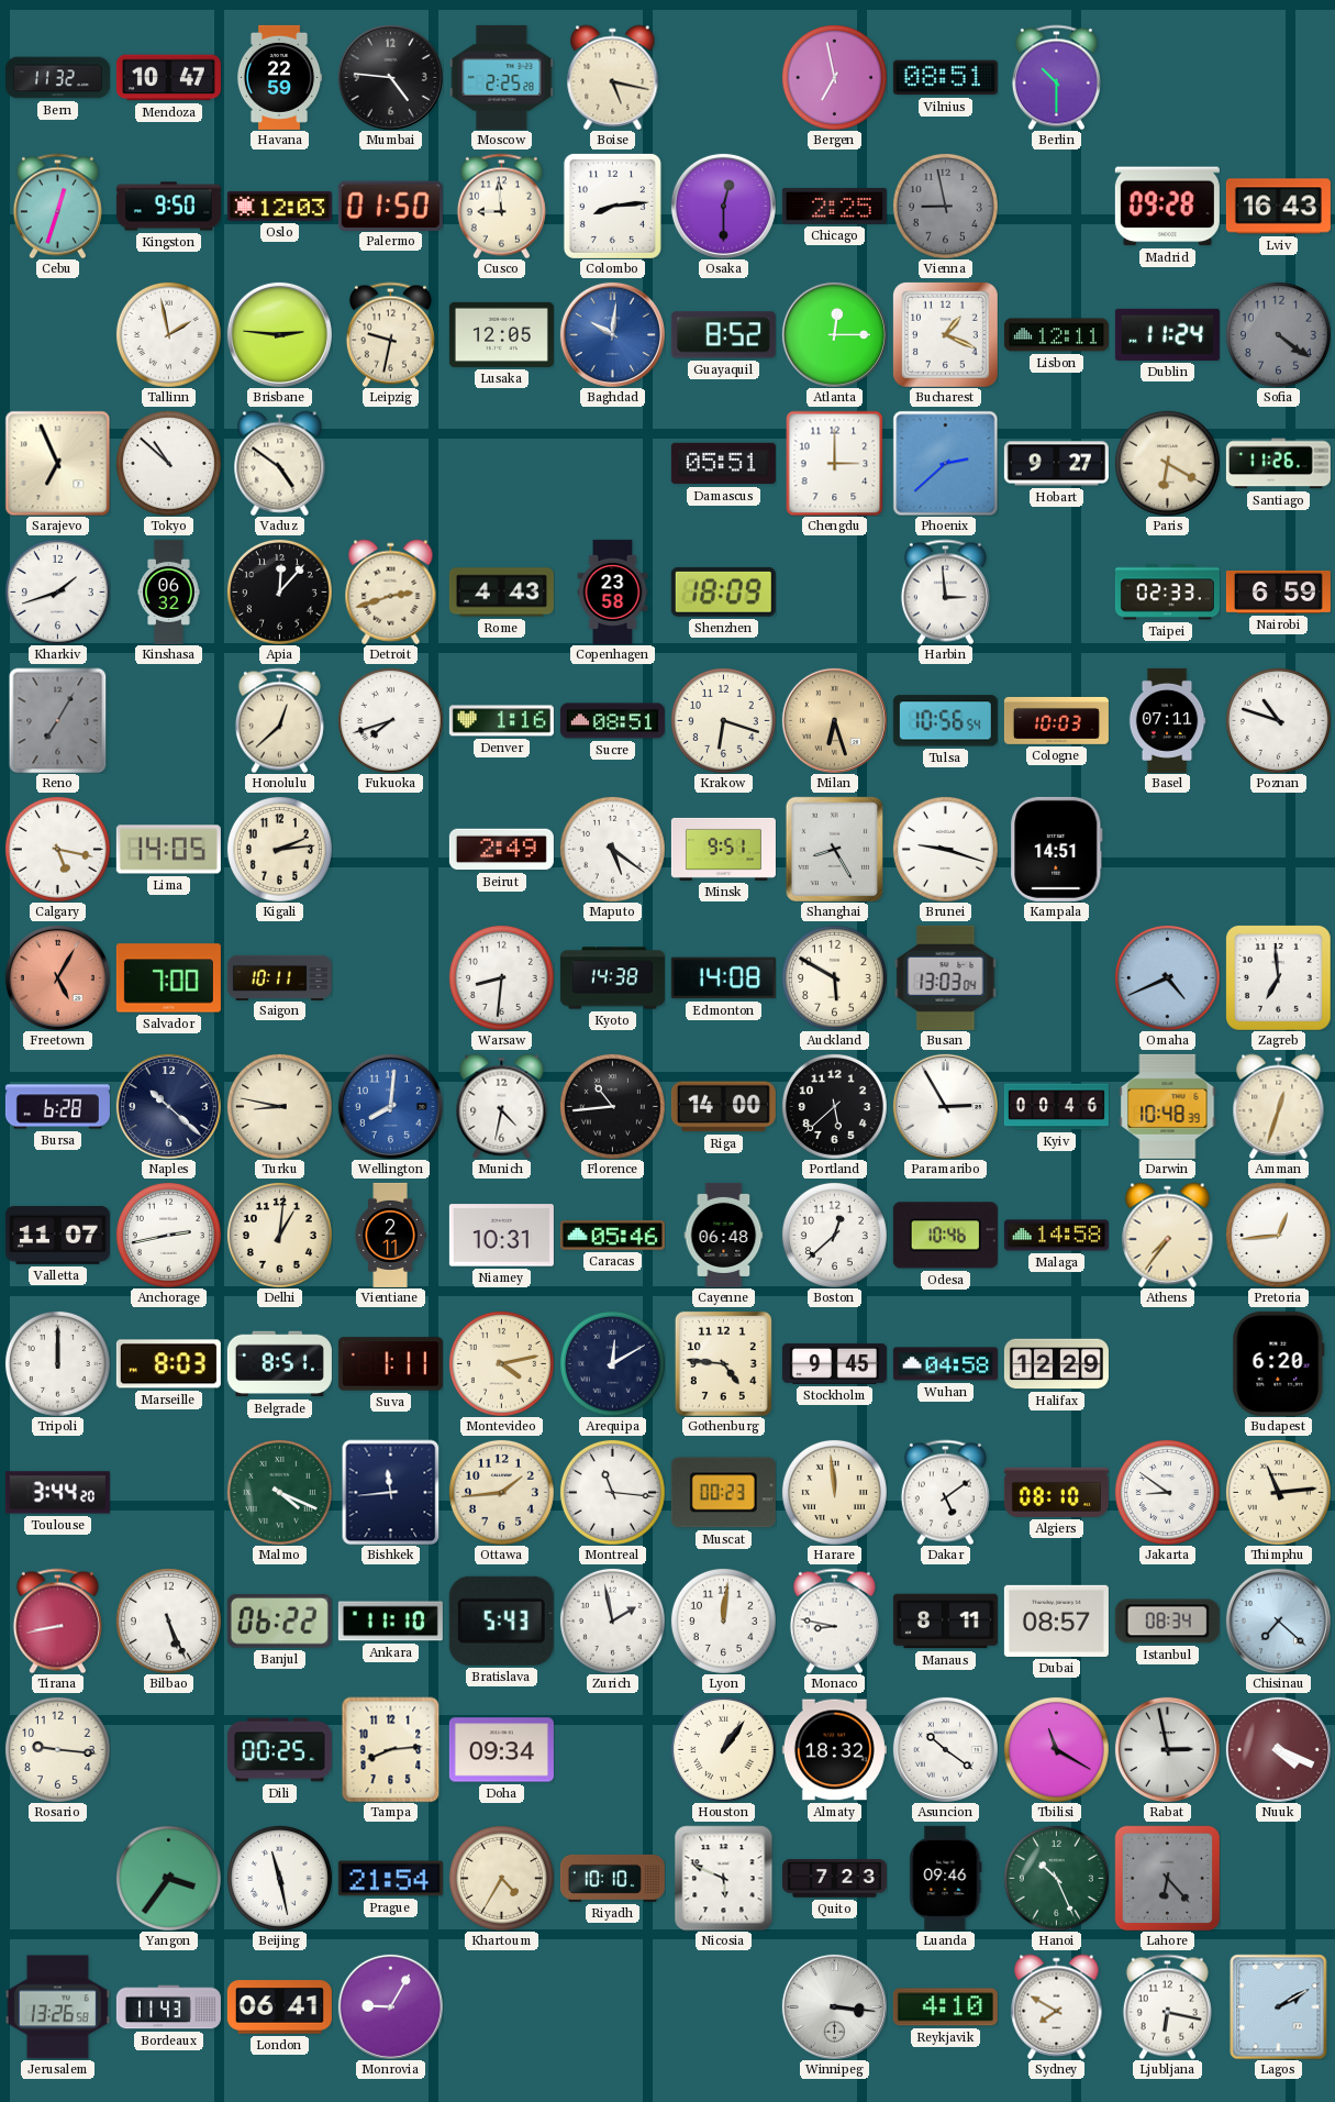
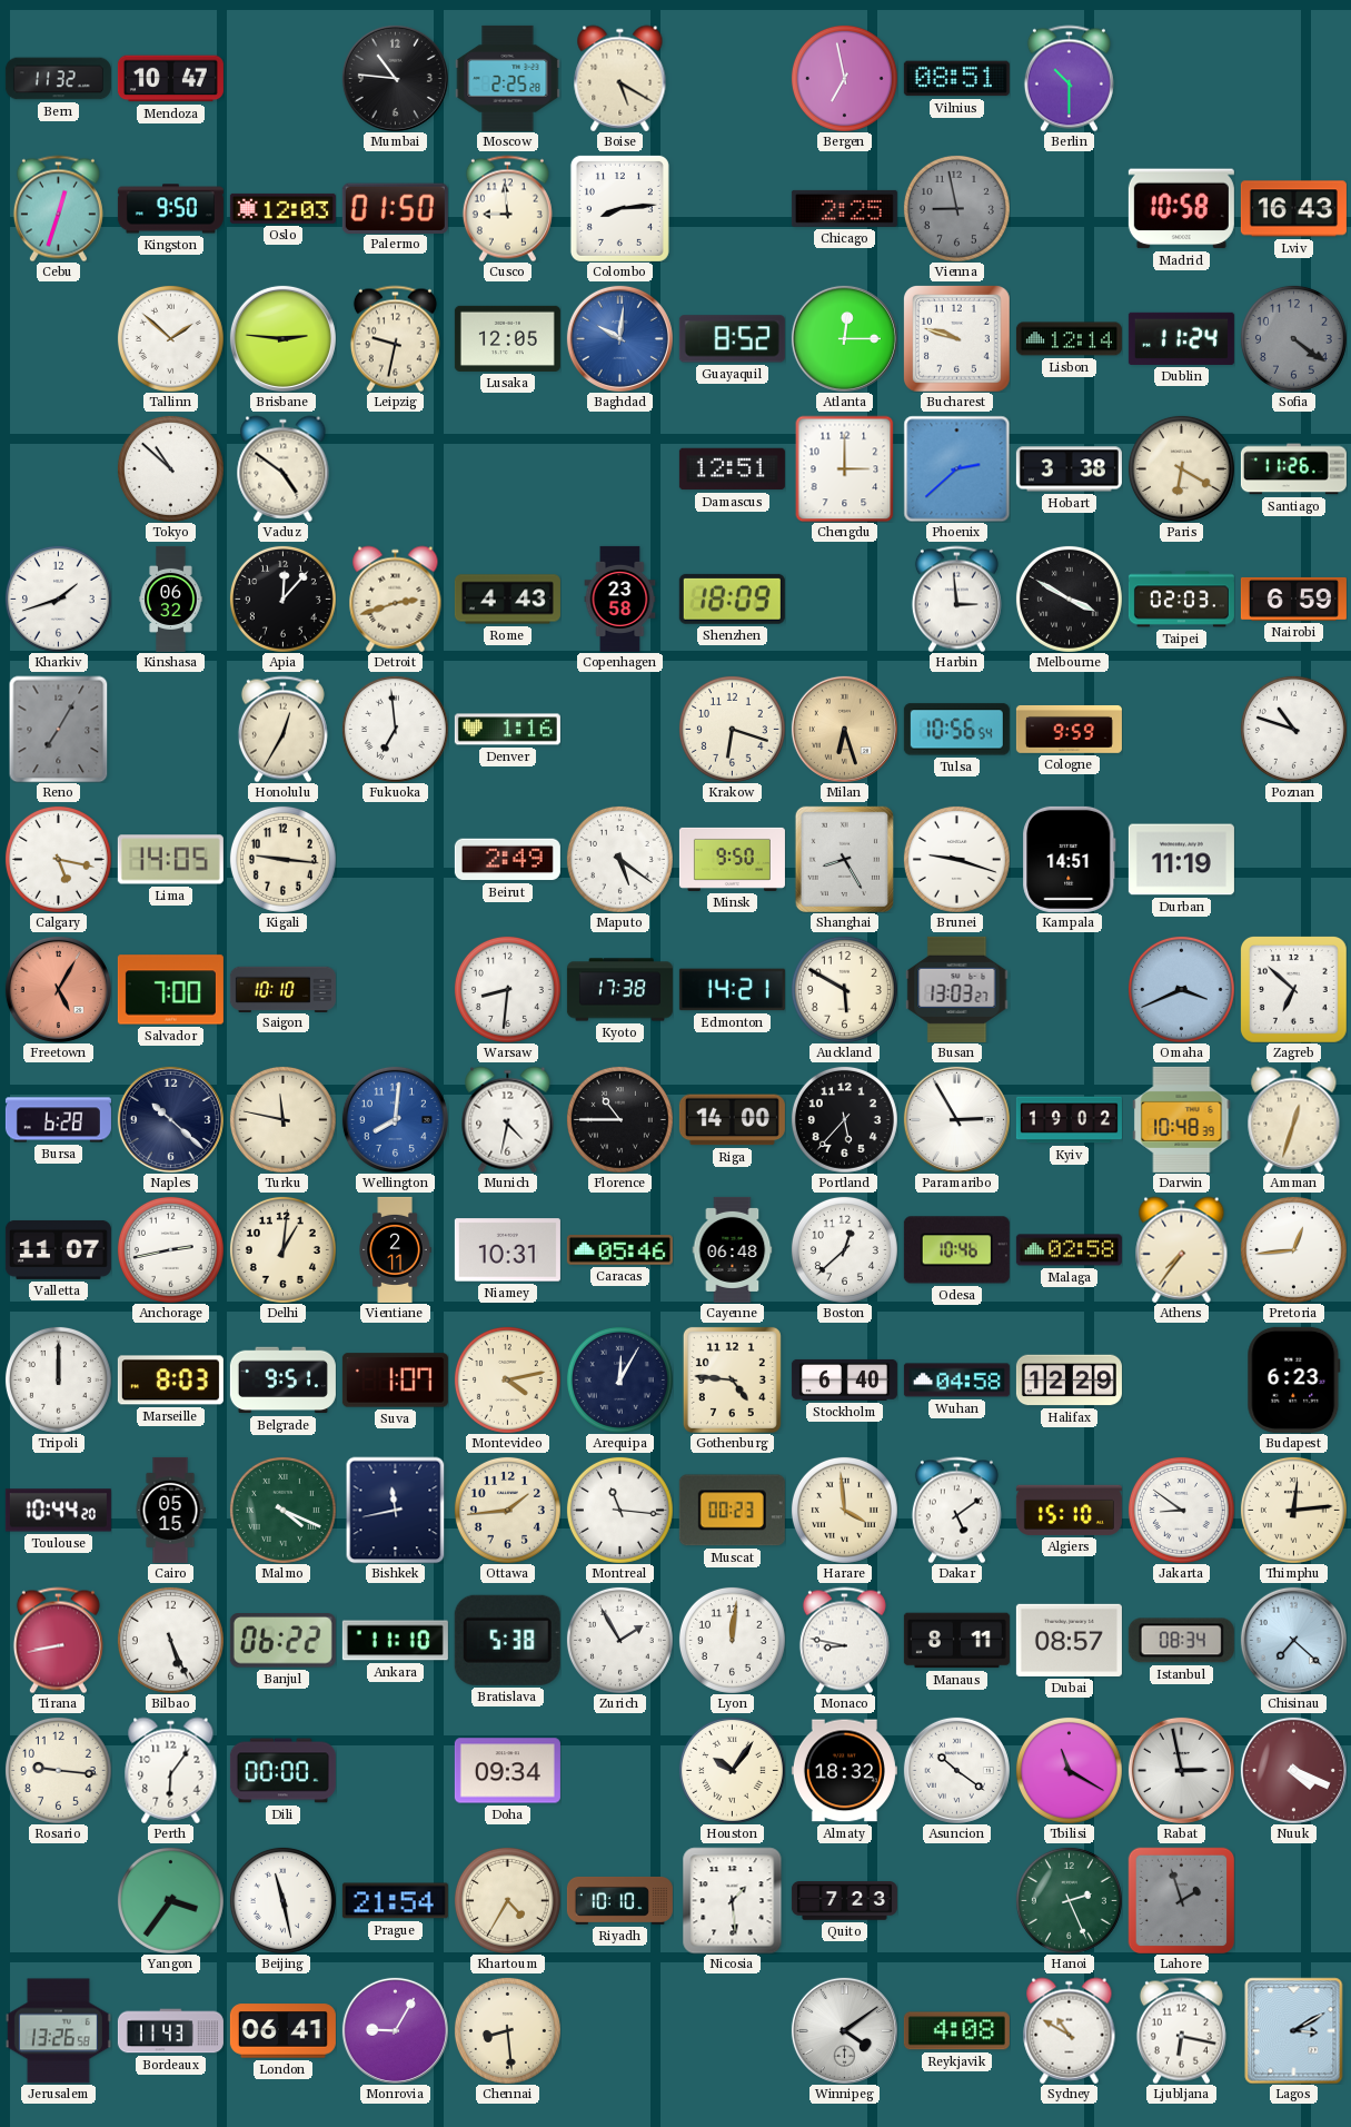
Havana: 22:59 -> none
Mumbai: 4:46 -> 10:46
Boise: 5:17 -> 5:20
Osaka: 12:30 -> none
Madrid: 09:28 -> 10:58
Tallinn: 1:58 -> 1:52
Bucharest: 1:19 -> 9:48
Lisbon: 12:11 -> 12:14
Sarajevo: 6:56 -> none
Damascus: 05:51 -> 12:51
Hobart: 9:27 -> 3:38
Melbourne: none -> 3:50
Taipei: 02:33 -> 02:03
Honolulu: 12:38 -> 12:35
Fukuoka: 7:42 -> 6:59
Sucre: 08:51 -> none
Cologne: 10:03 -> 9:59
Basel: 07:11 -> none
Kigali: 2:14 -> 9:16
Minsk: 9:51 -> 9:50
Durban: none -> 11:19
Saigon: 10:11 -> 10:10
Kyoto: 14:38 -> 17:38
Edmonton: 14:08 -> 14:21
Busan: 13:03:04 -> 13:03:27
Omaha: 4:41 -> 3:41
Zagreb: 6:59 -> 6:52
Turku: 8:47 -> 11:47
Florence: 10:44 -> 10:45
Portland: 5:38 -> 5:37
Kyiv: 00:46 -> 19:02
Malaga: 14:58 -> 02:58
Belgrade: 8:51 -> 9:51
Suva: 1:11 -> 1:07
Arequipa: 12:10 -> 12:05
Stockholm: 9:45 -> 6:40
Budapest: 6:20 -> 6:23
Toulouse: 3:44 -> 10:44
Cairo: none -> 05:15
Bishkek: 11:44 -> 11:43
Harare: 11:59 -> 3:59
Algiers: 08:10 -> 15:10
Thimphu: 11:14 -> 12:14
Bratislava: 5:43 -> 5:38
Zurich: 1:58 -> 1:55
Perth: none -> 6:06
Dili: 00:25 -> 00:00
Tampa: 8:14 -> none
Houston: 1:06 -> 10:06
Nicosia: 5:49 -> 1:29
Luanda: 09:46 -> none
Hanoi: 10:26 -> 2:26
Lahore: 6:23 -> 1:57
Chennai: none -> 8:29
Winnipeg: 3:16 -> 4:09
Reykjavik: 4:10 -> 4:08
Sydney: 7:50 -> 10:50
Lagos: 2:10 -> 3:10
